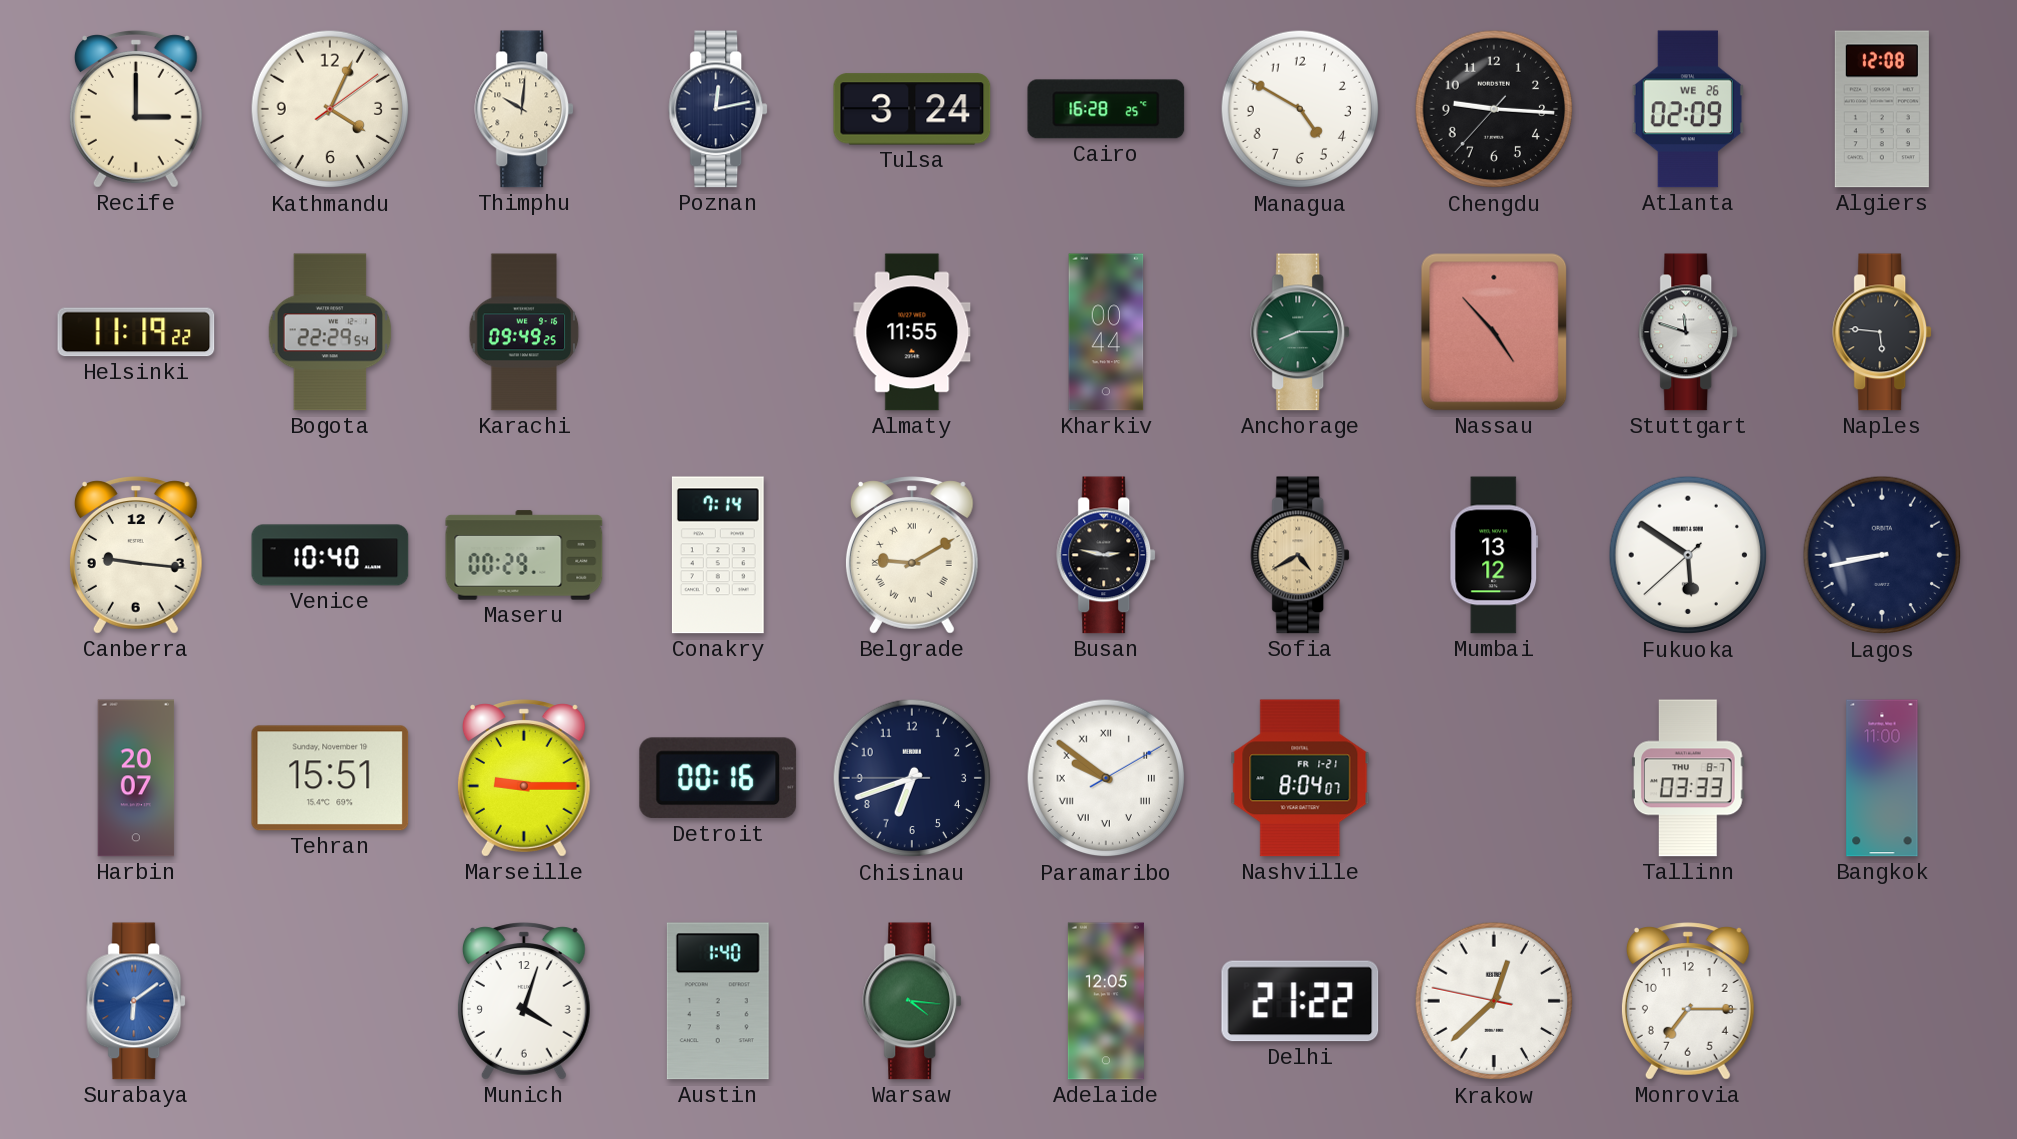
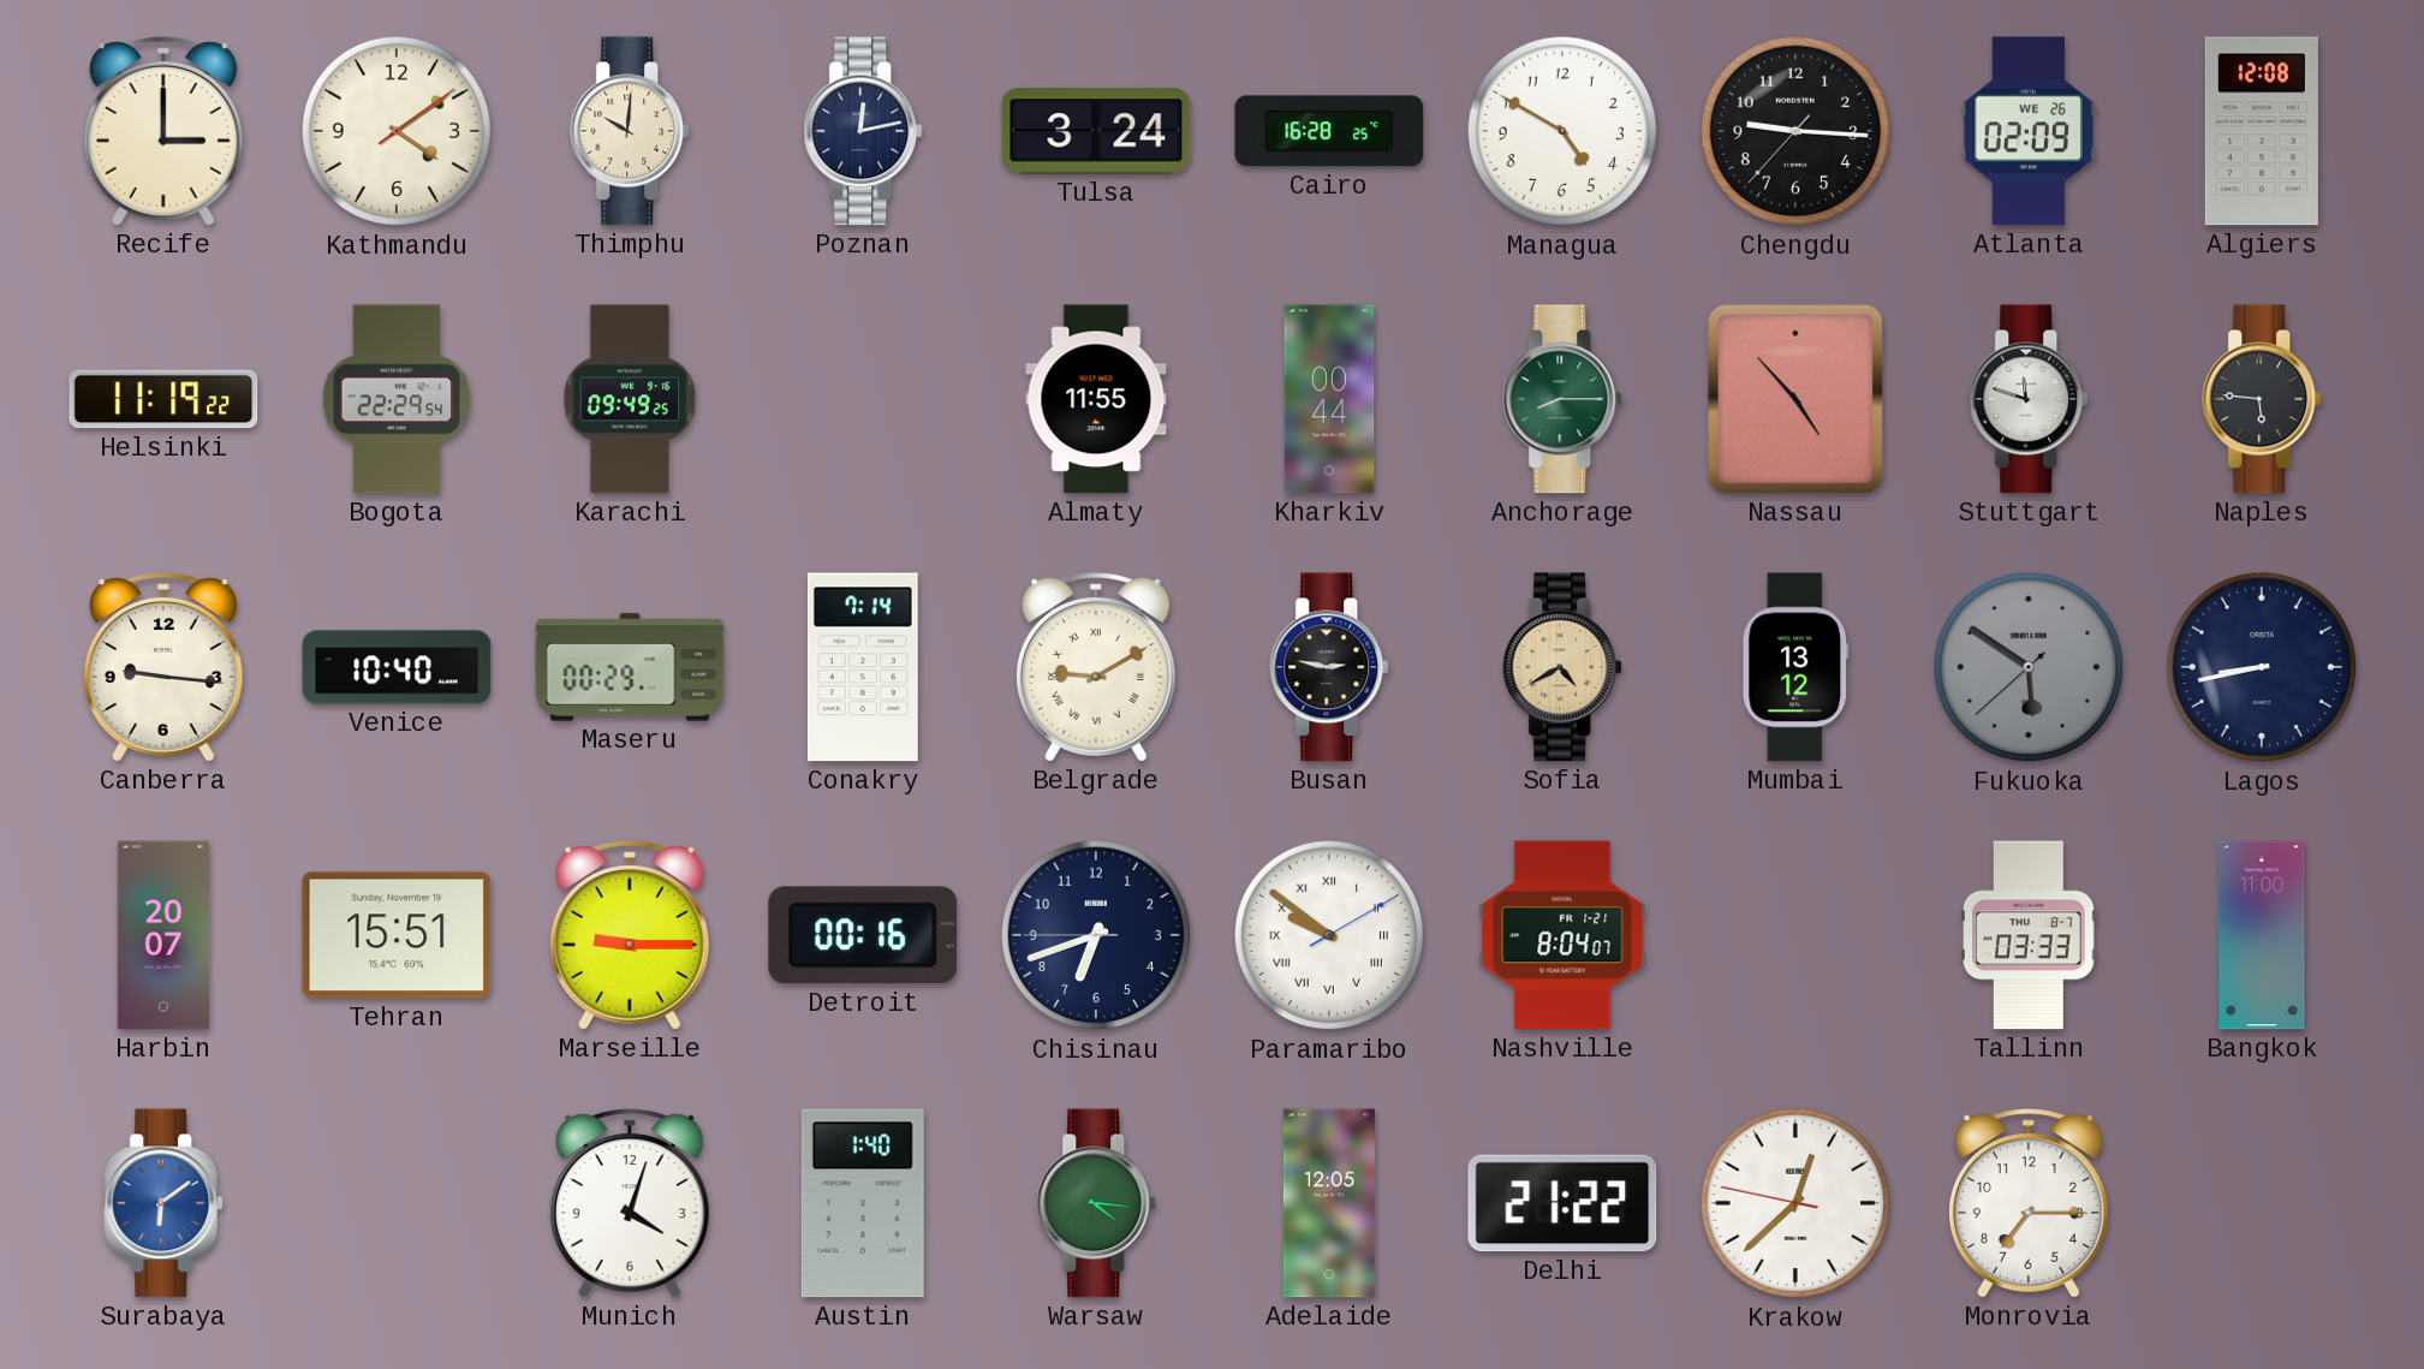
Kathmandu: 4:04 -> 4:09
Fukuoka dial: white -> grey
